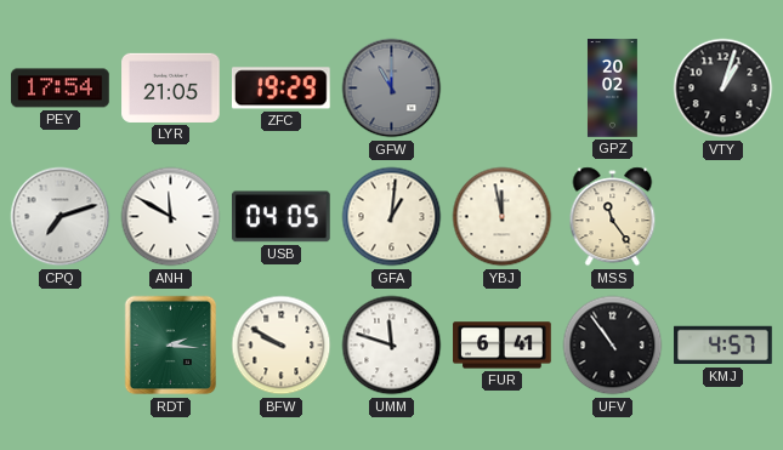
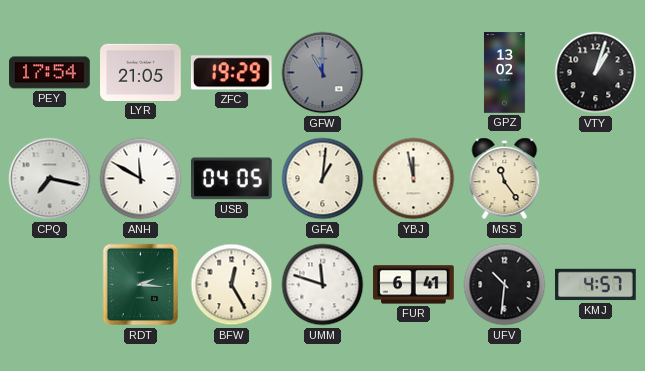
GPZ: 20:02 -> 13:02
CPQ: 7:12 -> 7:17
BFW: 9:50 -> 12:25
UFV: 10:54 -> 10:31
